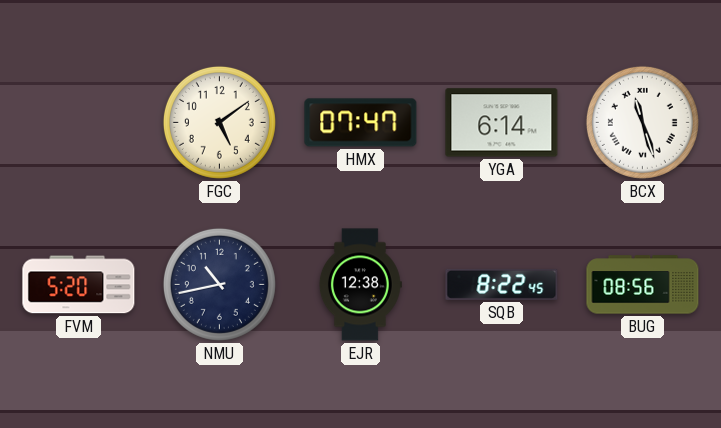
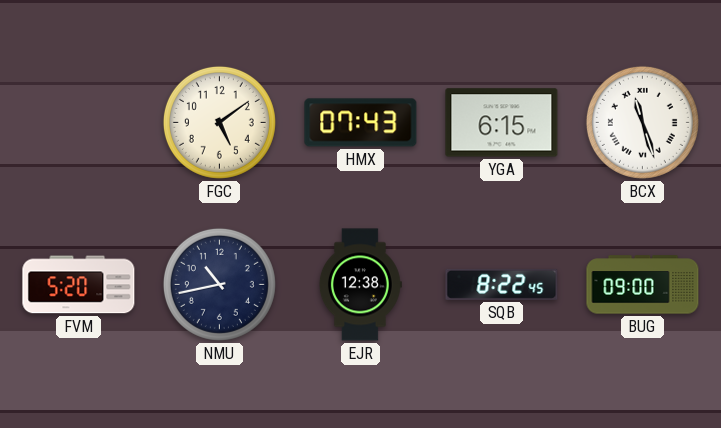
HMX: 07:47 -> 07:43
YGA: 6:14 -> 6:15
BUG: 08:56 -> 09:00
